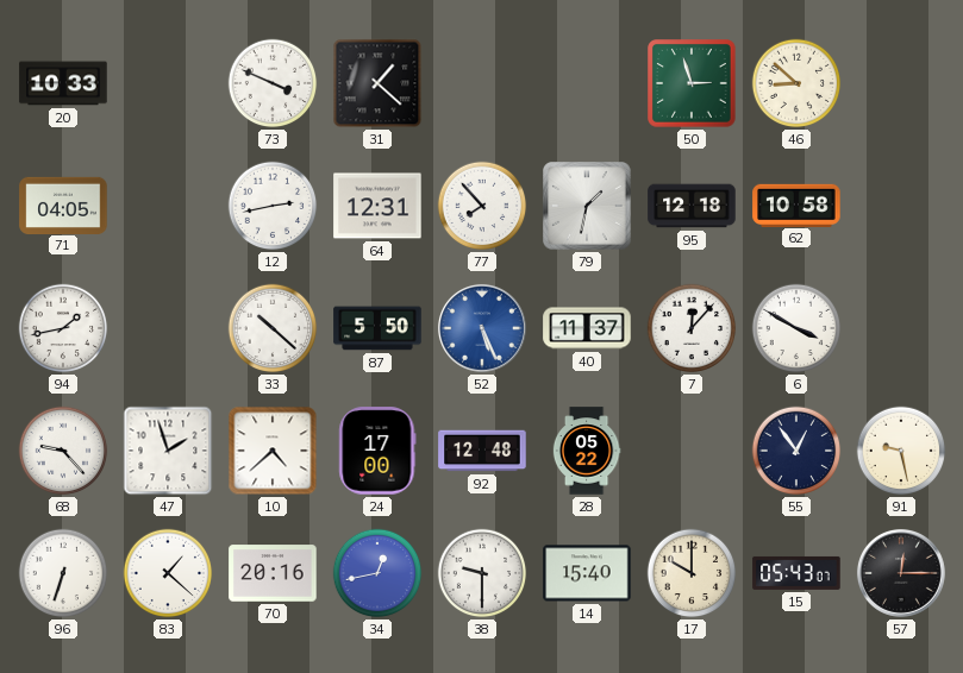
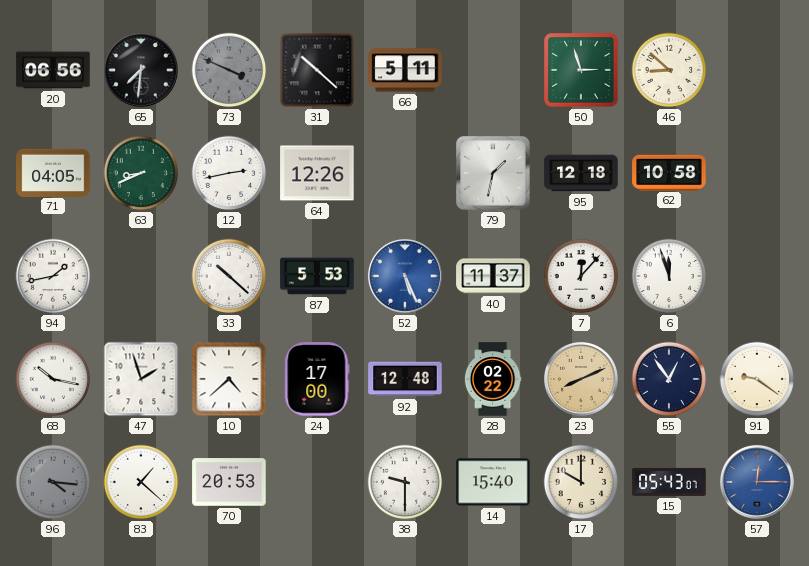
20: 10:33 -> 06:56
65: none -> 7:31
73 dial: white -> grey
31: 1:22 -> 10:22
66: none -> 5:11
63: none -> 8:41
64: 12:31 -> 12:26
77: 7:53 -> none
87: 5:50 -> 5:53
6: 3:50 -> 11:57
68: 9:23 -> 10:17
28: 05:22 -> 02:22
23: none -> 8:11
91: 9:28 -> 9:21
96: 6:33 -> 4:16
96 dial: white -> grey
70: 20:16 -> 20:53
34: 12:43 -> none
57 dial: black -> blue
